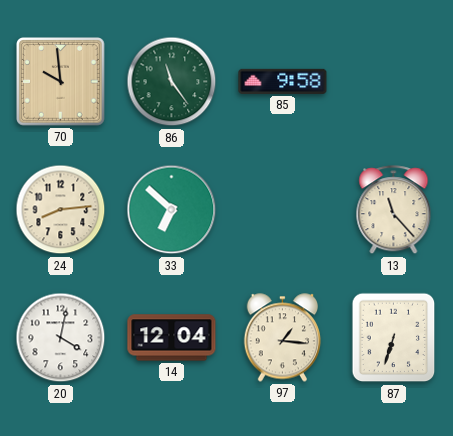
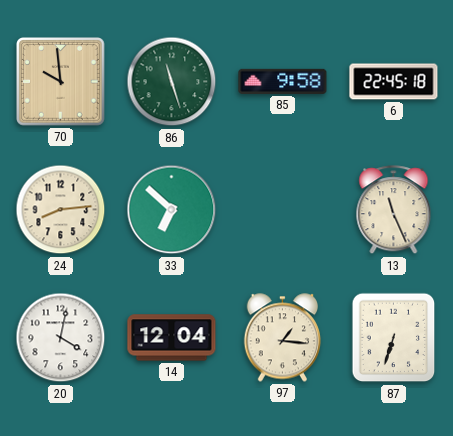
86: 11:24 -> 11:27
6: none -> 22:45
13: 11:23 -> 11:26
